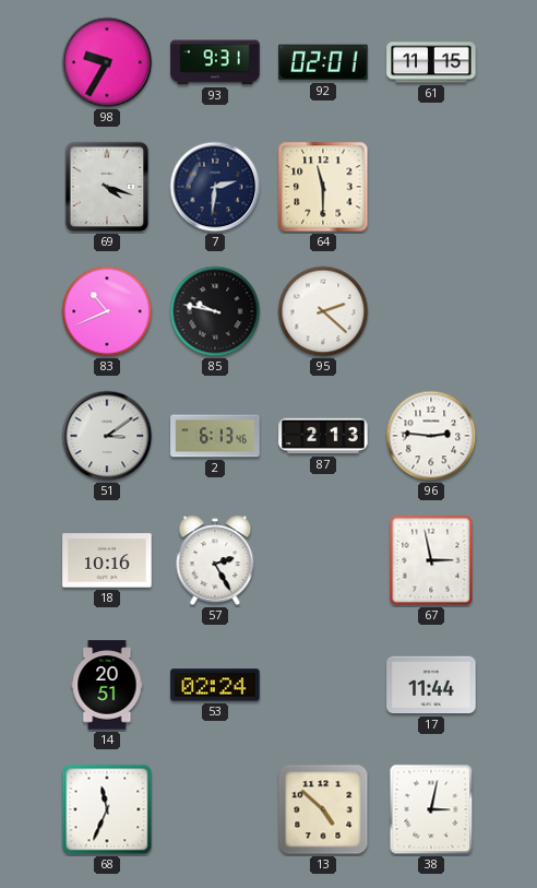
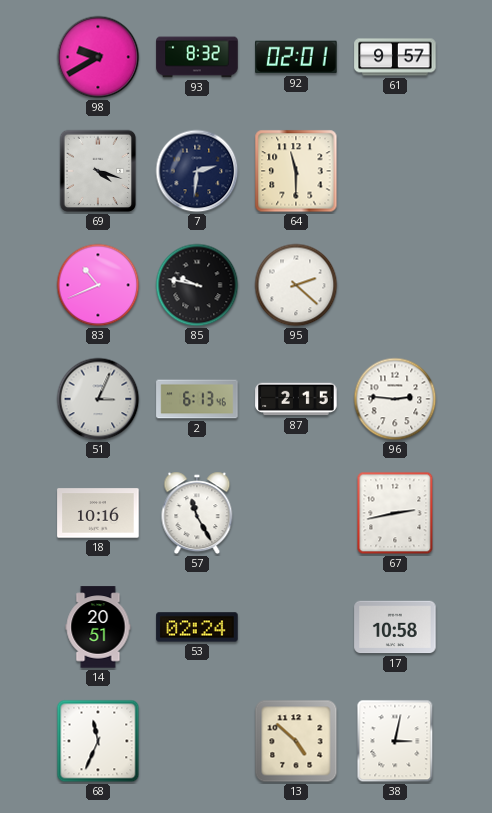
98: 9:35 -> 9:40
93: 9:31 -> 8:32
61: 11:15 -> 9:57
51: 3:09 -> 3:04
87: 2:13 -> 2:15
57: 2:25 -> 11:25
67: 2:58 -> 2:43
17: 11:44 -> 10:58
